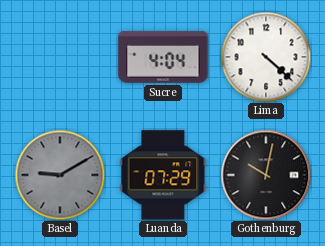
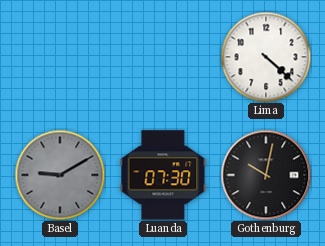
Sucre: 4:04 -> none
Luanda: 07:29 -> 07:30
